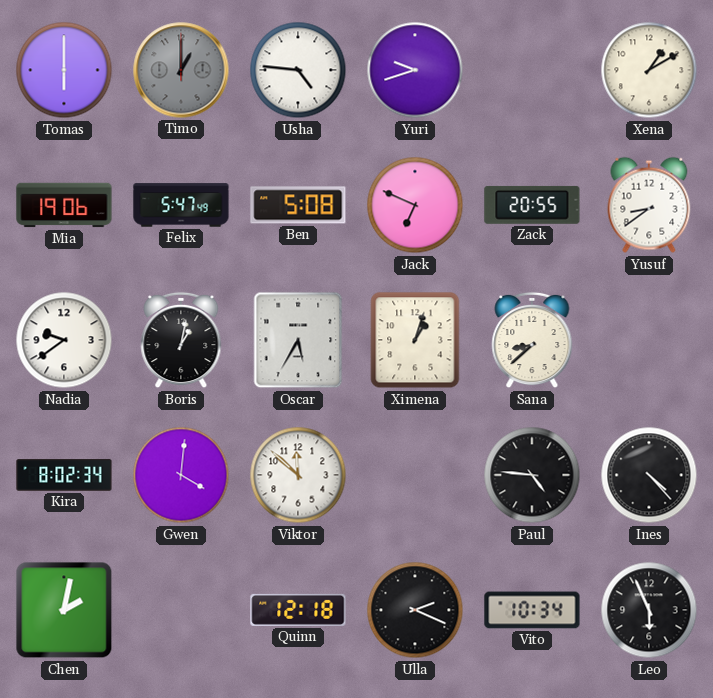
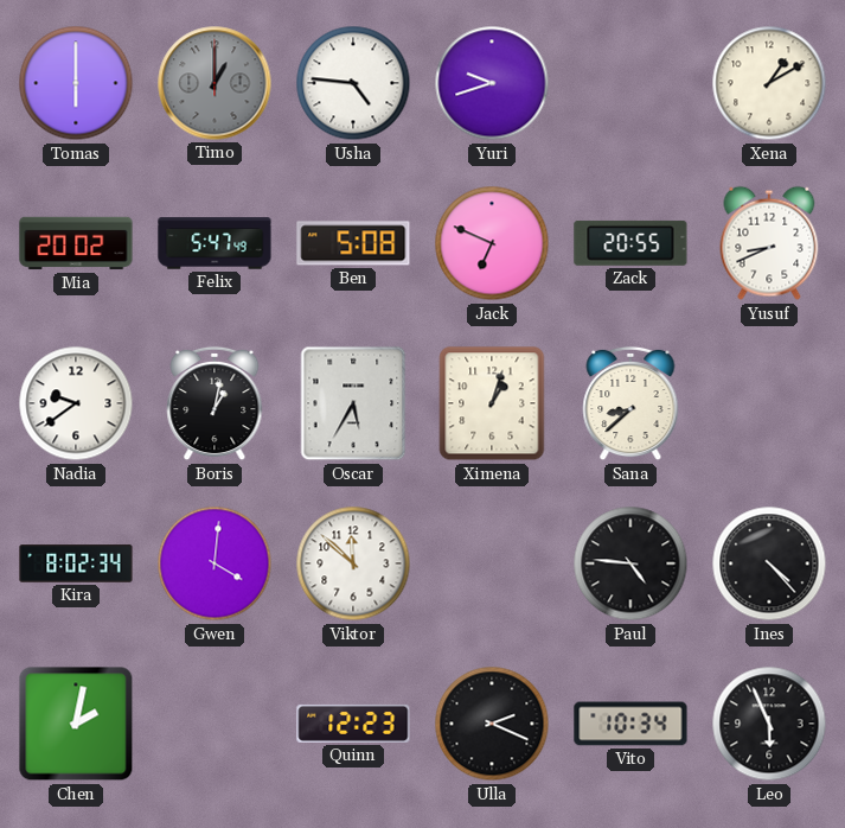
Mia: 19:06 -> 20:02
Yusuf: 8:39 -> 8:41
Quinn: 12:18 -> 12:23
